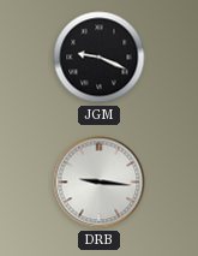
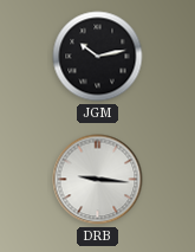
JGM: 9:19 -> 10:13
